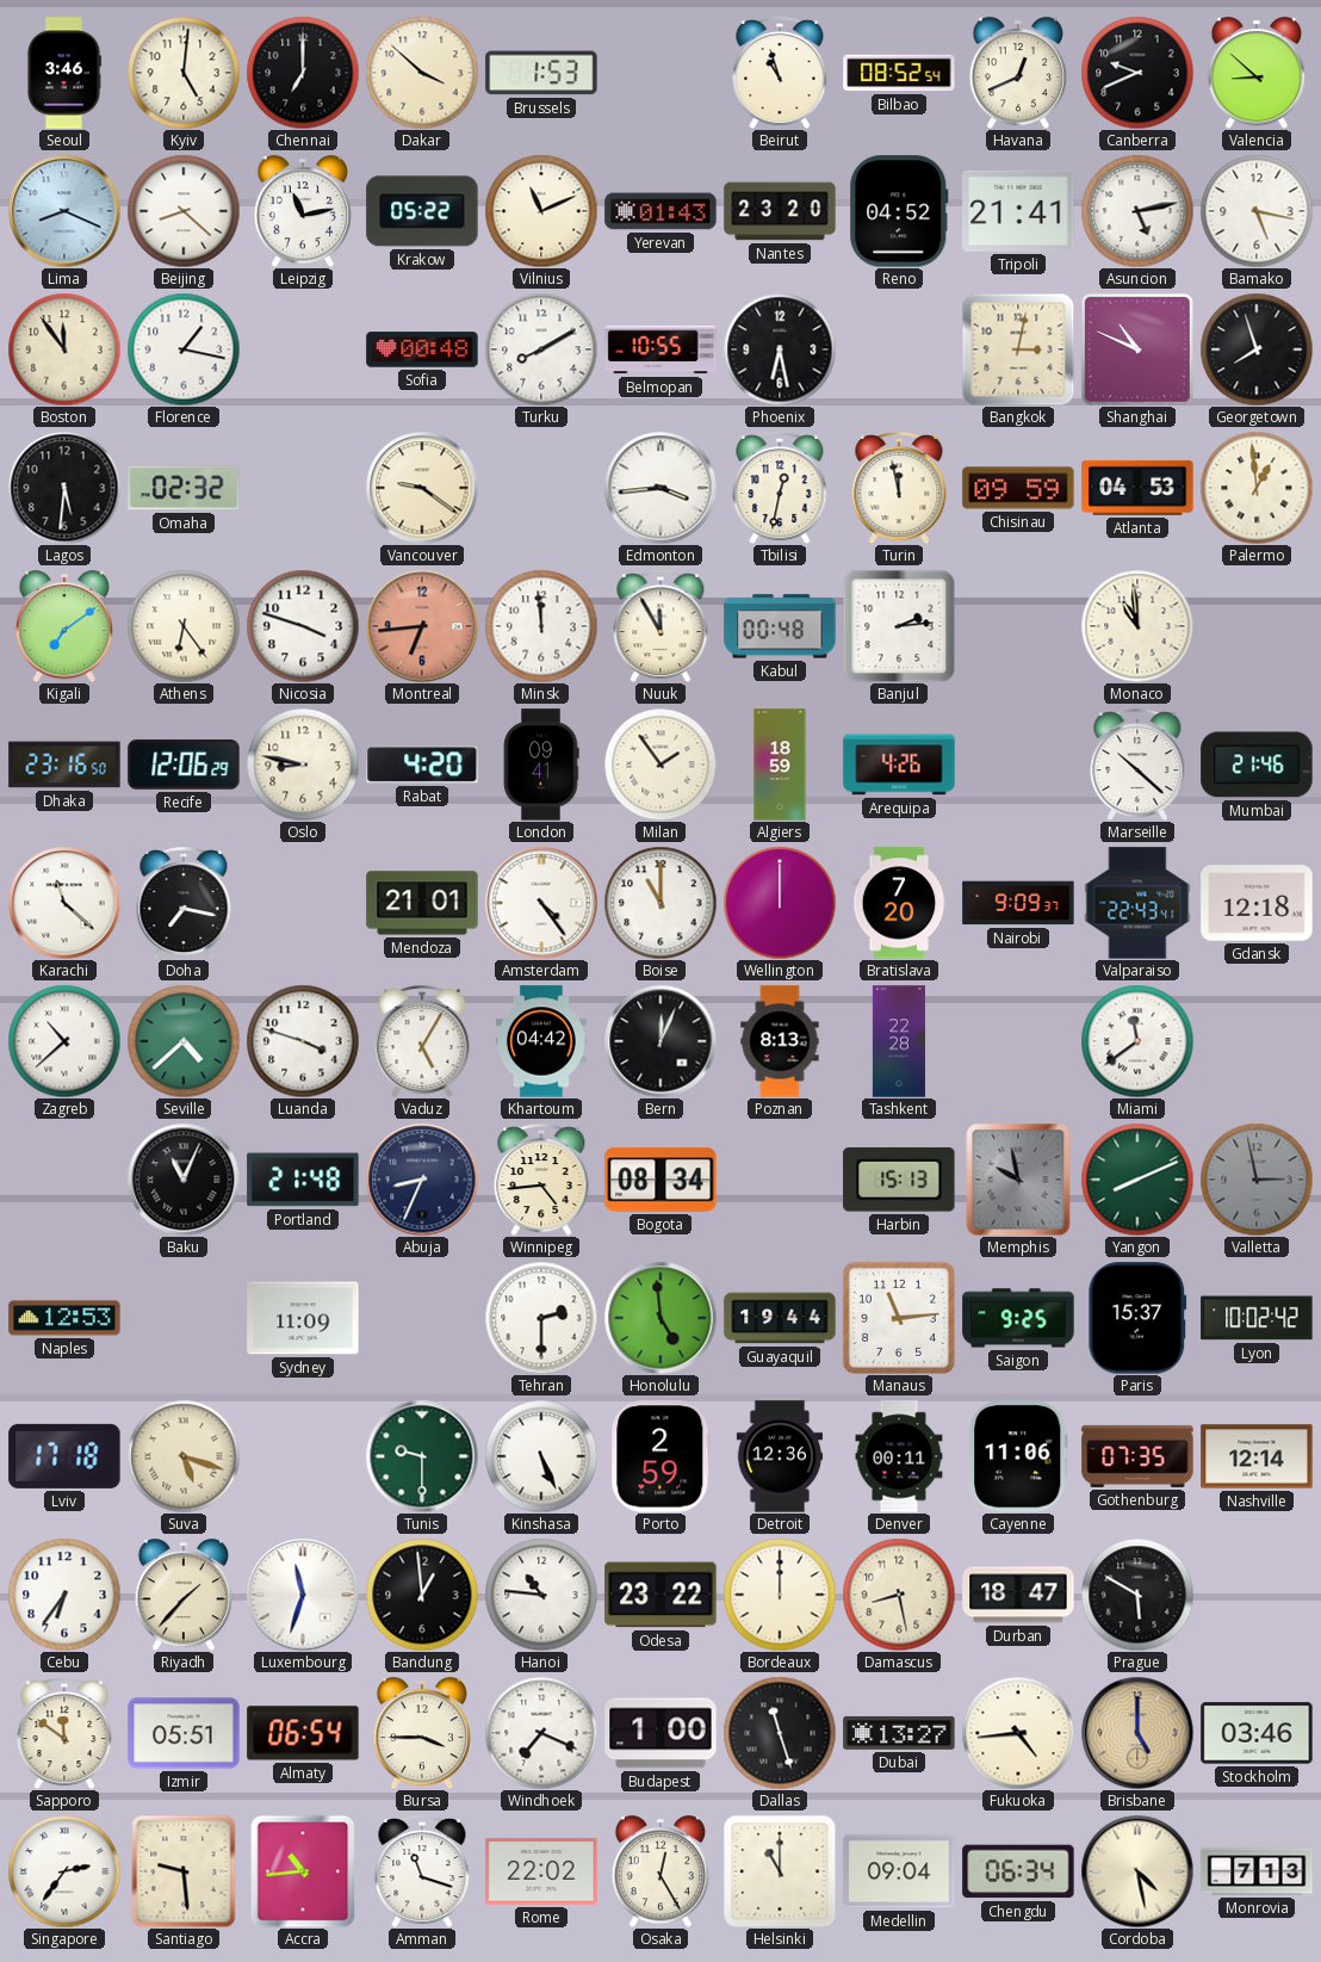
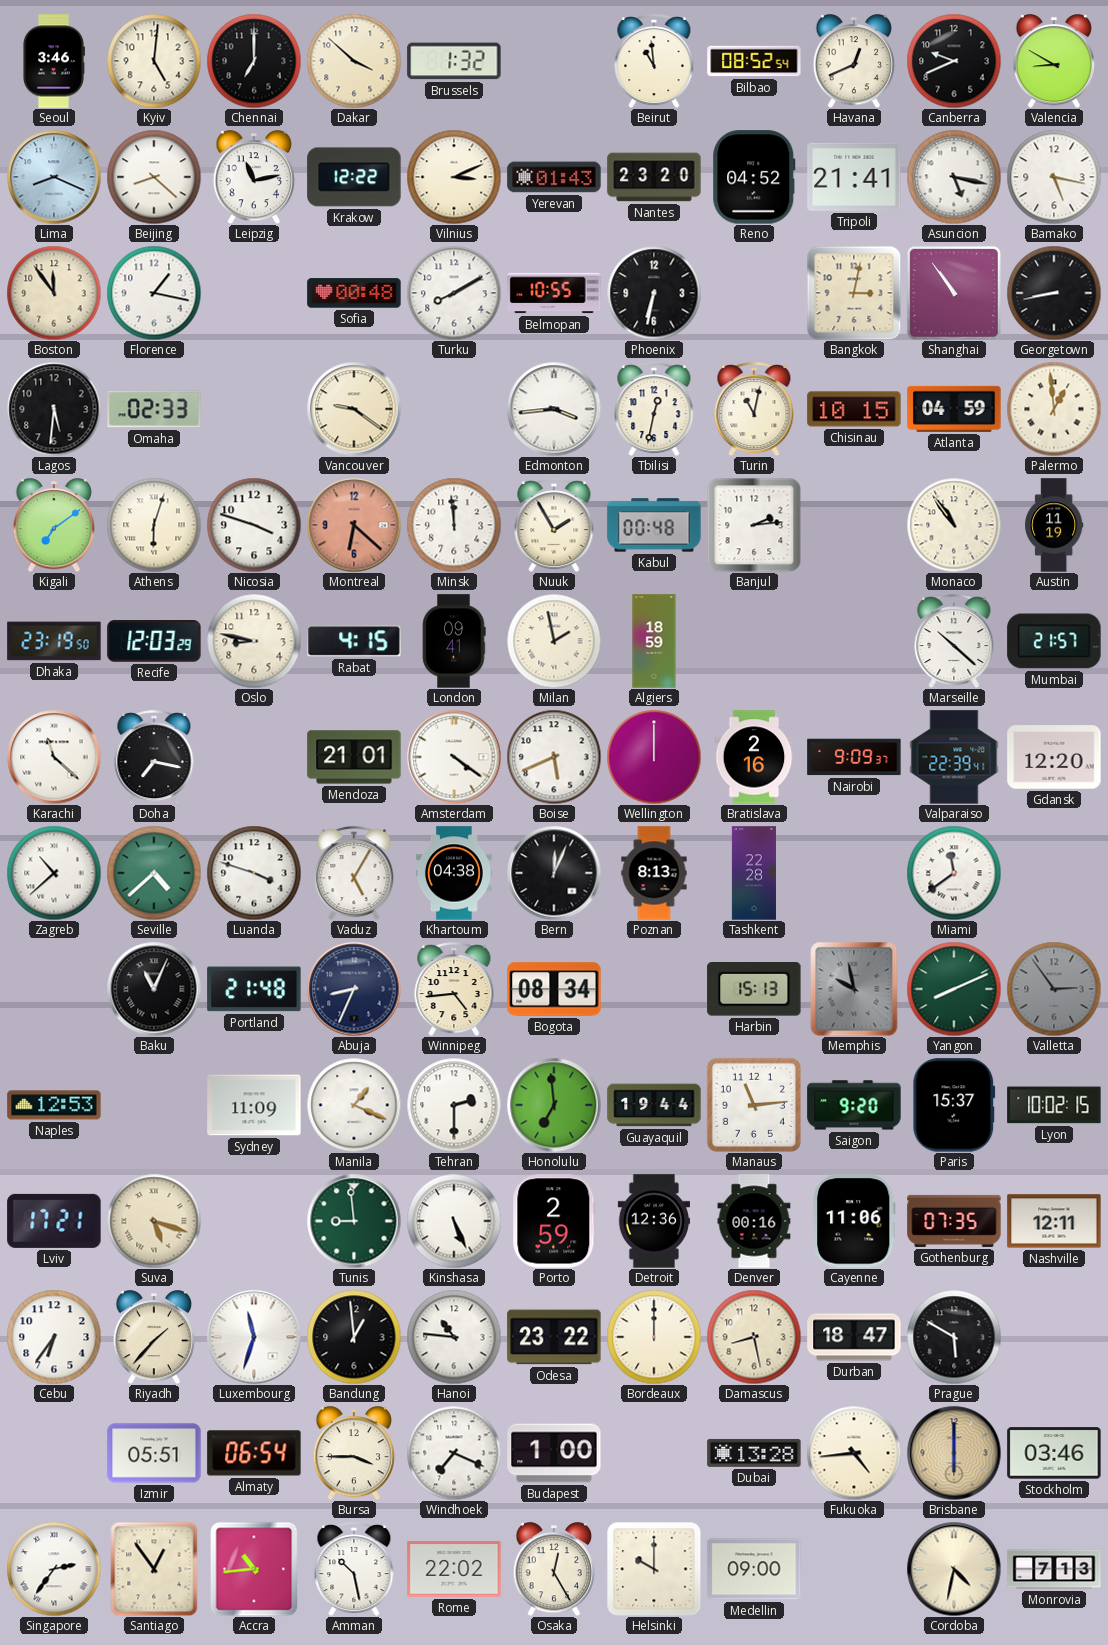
Brussels: 1:53 -> 1:32
Beirut: 10:57 -> 10:59
Valencia: 8:52 -> 8:50
Krakow: 05:22 -> 12:22
Vilnius: 11:11 -> 3:11
Asuncion: 5:13 -> 5:17
Phoenix: 6:28 -> 6:32
Shanghai: 10:49 -> 10:54
Georgetown: 7:57 -> 8:43
Omaha: 02:32 -> 02:33
Turin: 11:58 -> 11:02
Chisinau: 09:59 -> 10:15
Atlanta: 04:53 -> 04:59
Athens: 6:24 -> 6:03
Montreal: 6:44 -> 6:22
Nuuk: 11:55 -> 1:55
Monaco: 10:59 -> 10:54
Austin: none -> 11:19
Dhaka: 23:16 -> 23:19
Recife: 12:06 -> 12:03
Rabat: 4:20 -> 4:15
Milan: 1:54 -> 1:58
Arequipa: 4:26 -> none
Mumbai: 21:46 -> 21:57
Amsterdam: 4:24 -> 4:21
Boise: 11:00 -> 5:41
Bratislava: 7:20 -> 2:16
Valparaiso: 22:43 -> 22:39
Gdansk: 12:18 -> 12:20
Khartoum: 04:42 -> 04:38
Valletta: 2:58 -> 2:54
Manila: none -> 1:19
Honolulu: 4:59 -> 6:59
Saigon: 9:25 -> 9:20
Lyon: 10:02:42 -> 10:02:15
Lviv: 17:18 -> 17:21
Tunis: 9:30 -> 8:59
Denver: 00:11 -> 00:16
Nashville: 12:14 -> 12:11
Sapporo: 11:51 -> none
Dallas: 11:27 -> none
Dubai: 13:27 -> 13:28
Brisbane: 5:00 -> 6:00
Santiago: 9:29 -> 12:54
Amman: 11:18 -> 10:28
Helsinki: 11:00 -> 10:00
Medellin: 09:04 -> 09:00
Chengdu: 06:34 -> none
Cordoba: 4:28 -> 4:32
